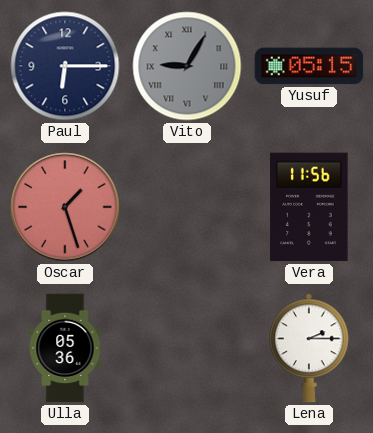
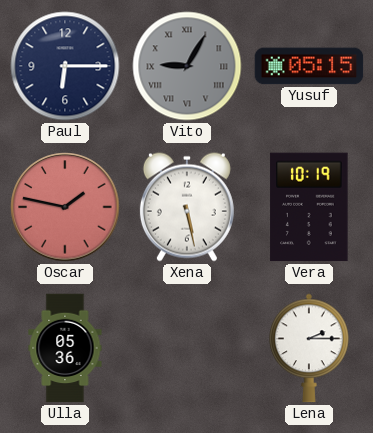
Oscar: 1:27 -> 1:47
Xena: none -> 5:28
Vera: 11:56 -> 10:19
